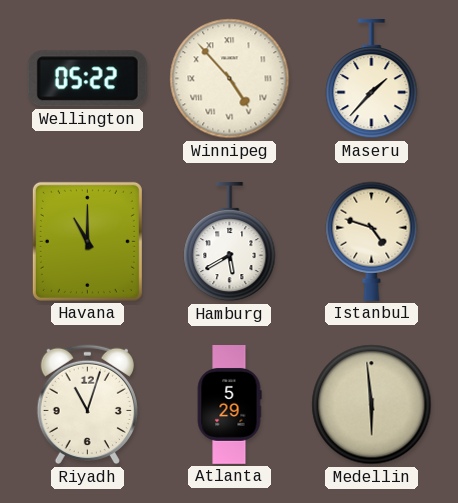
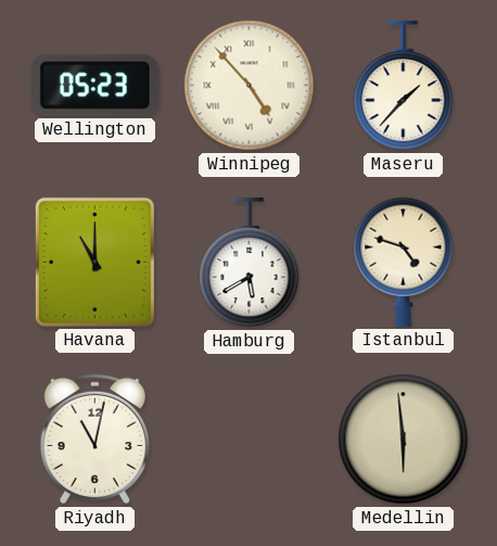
Wellington: 05:22 -> 05:23
Riyadh: 11:03 -> 11:02
Atlanta: 5:29 -> none
